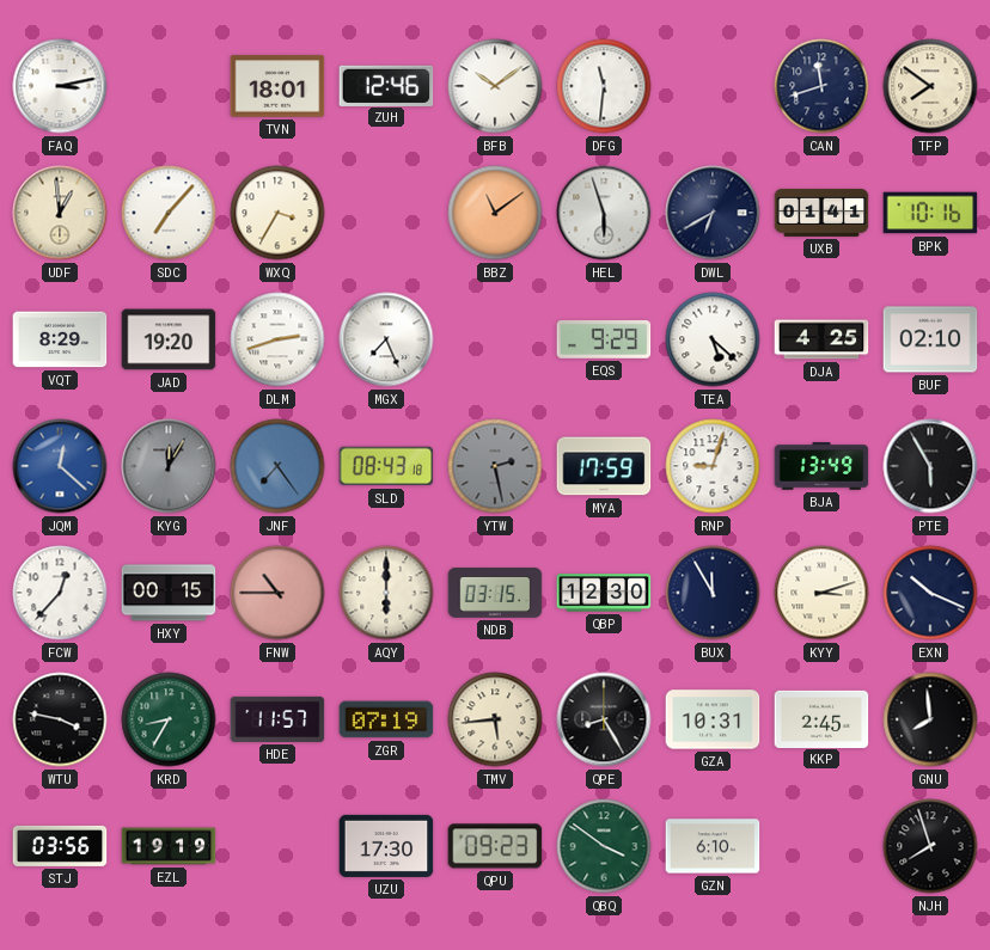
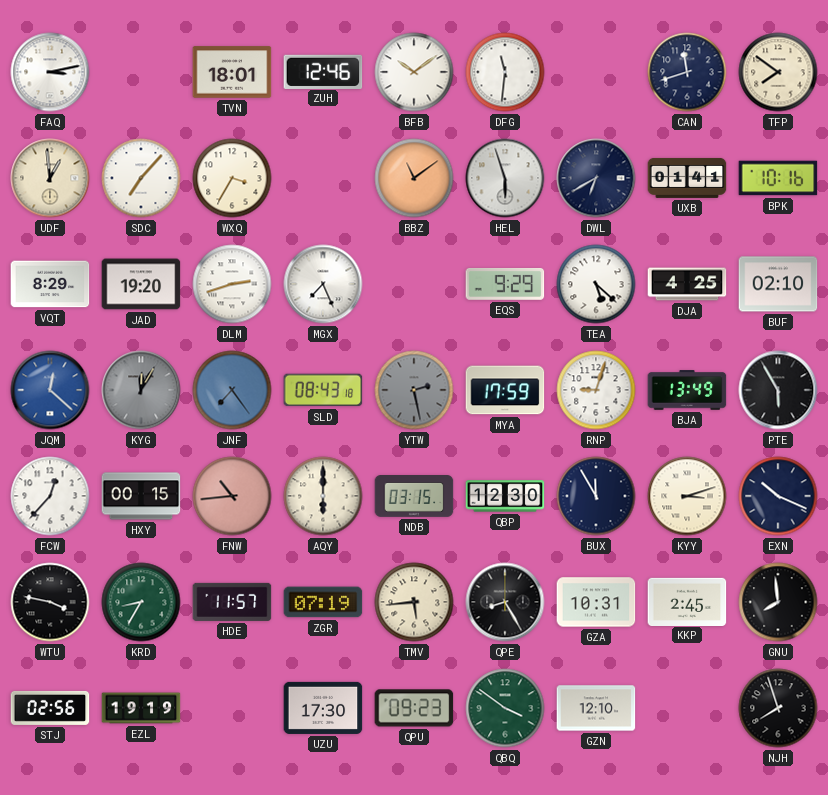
FNW: 10:45 -> 10:44
STJ: 03:56 -> 02:56
GZN: 6:10 -> 12:10
